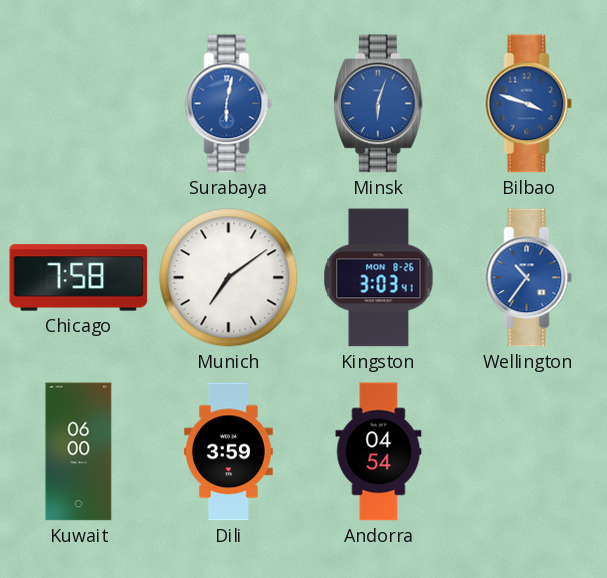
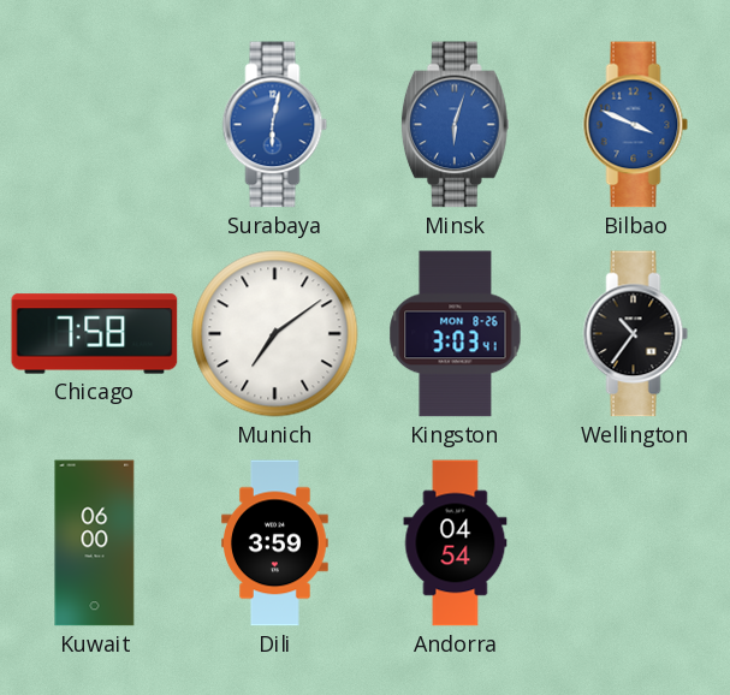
Bilbao: 3:48 -> 3:49
Wellington dial: blue -> black
